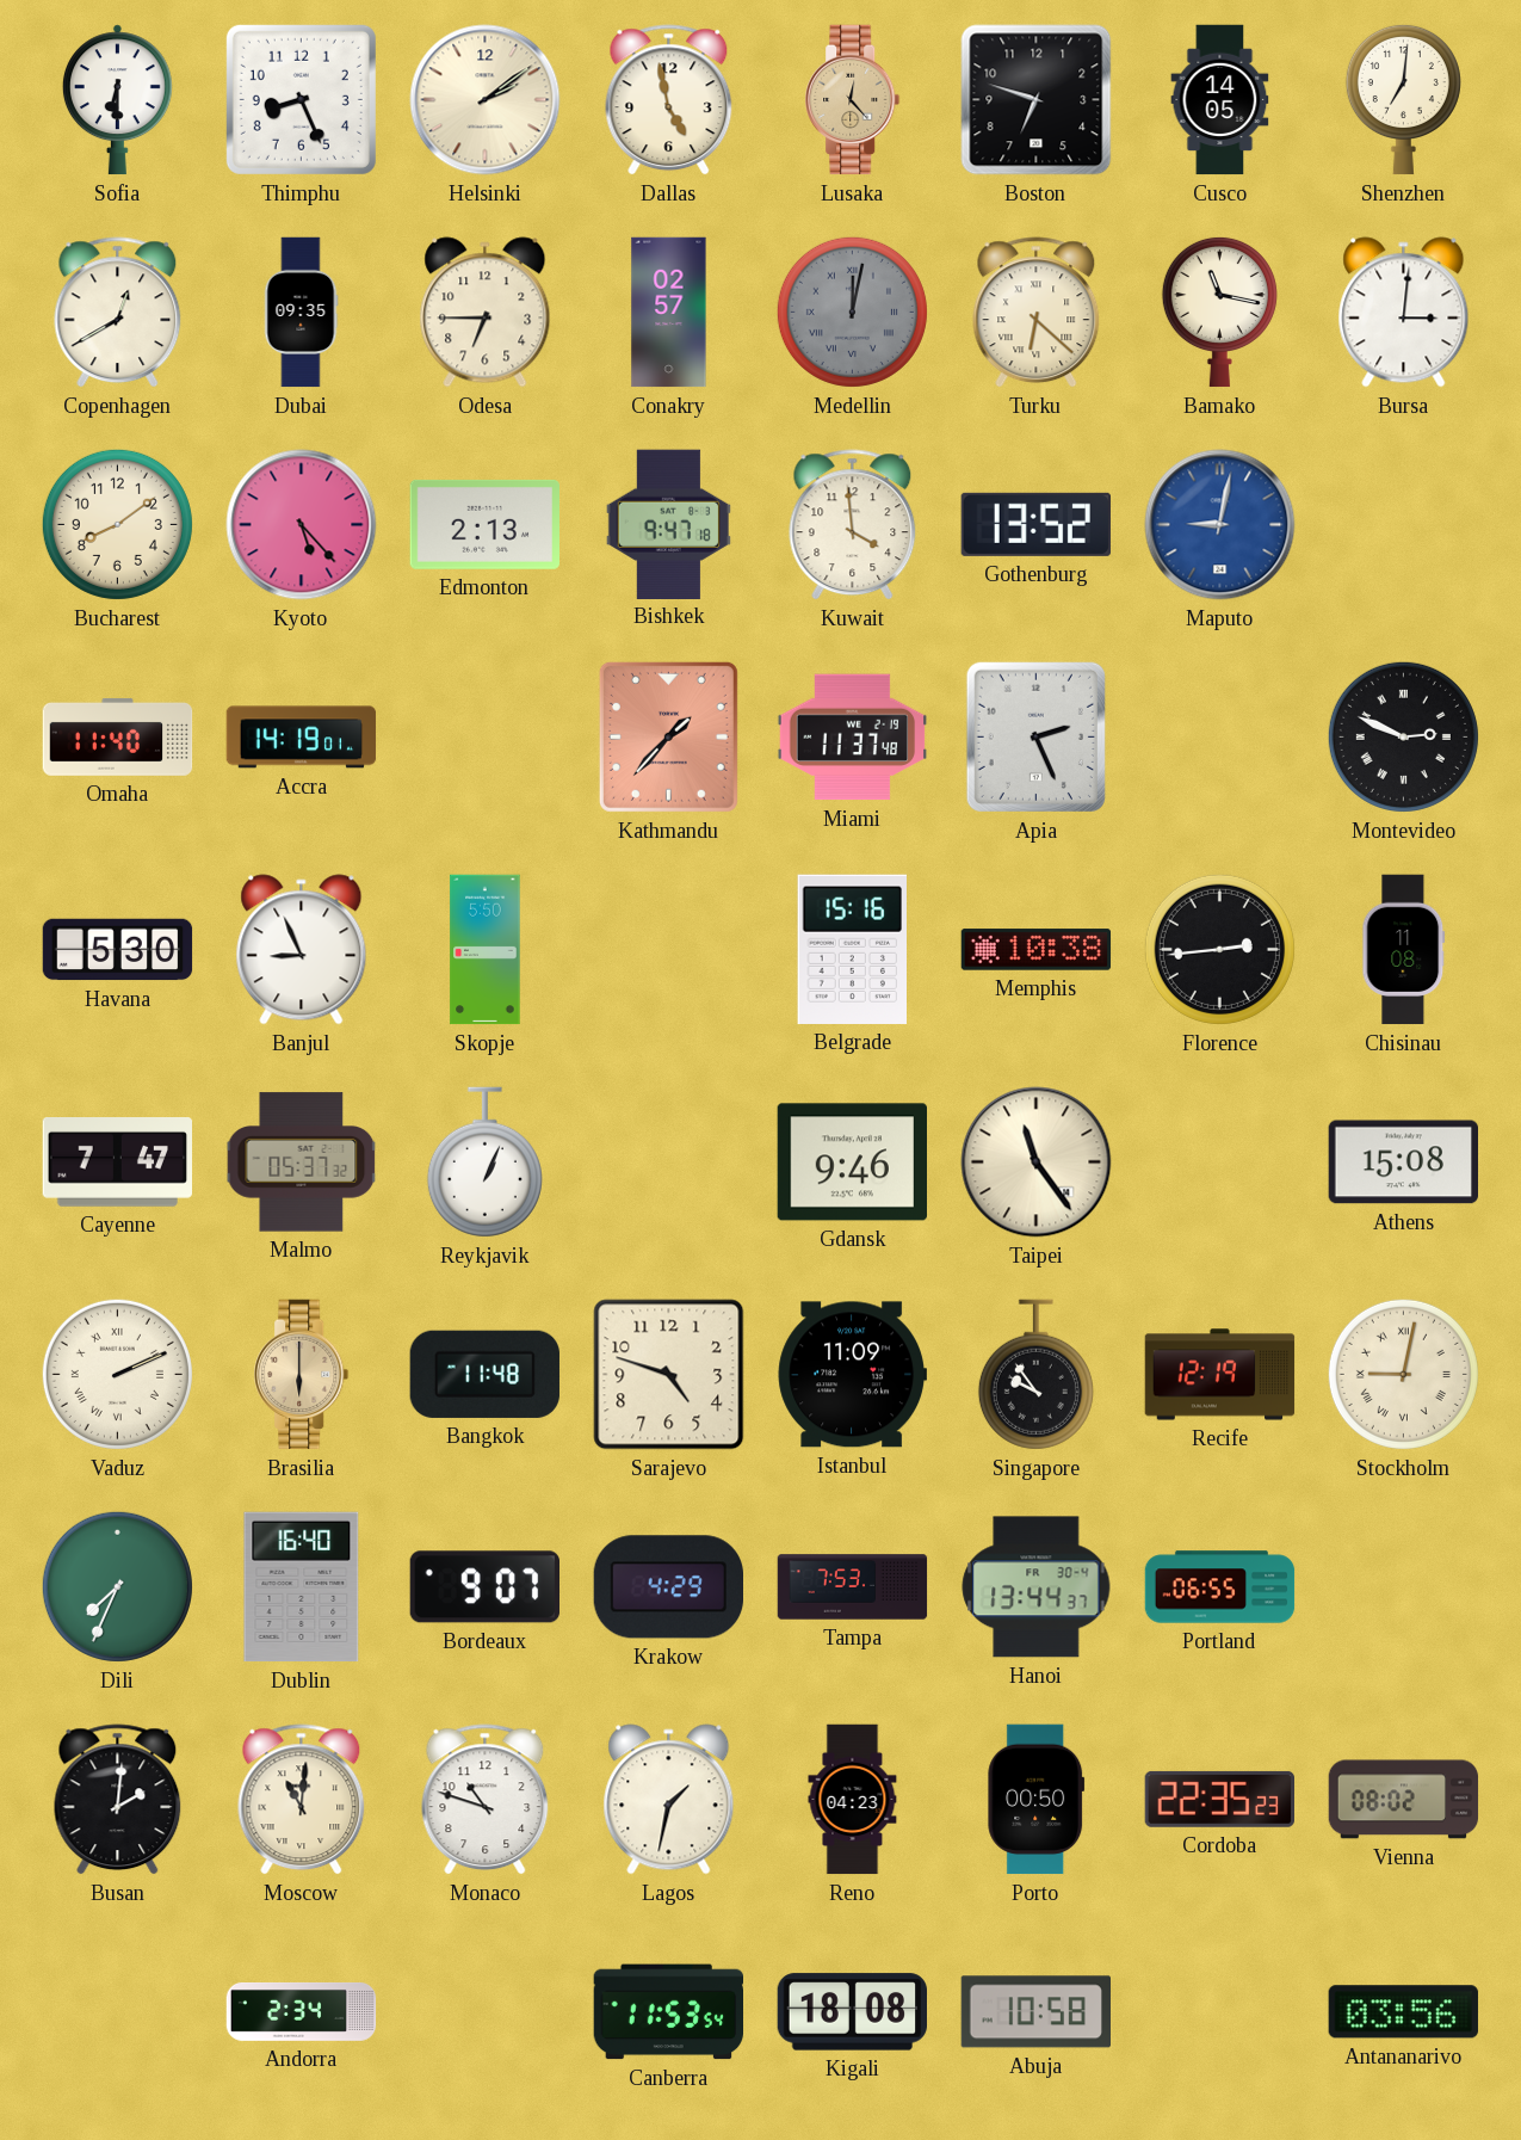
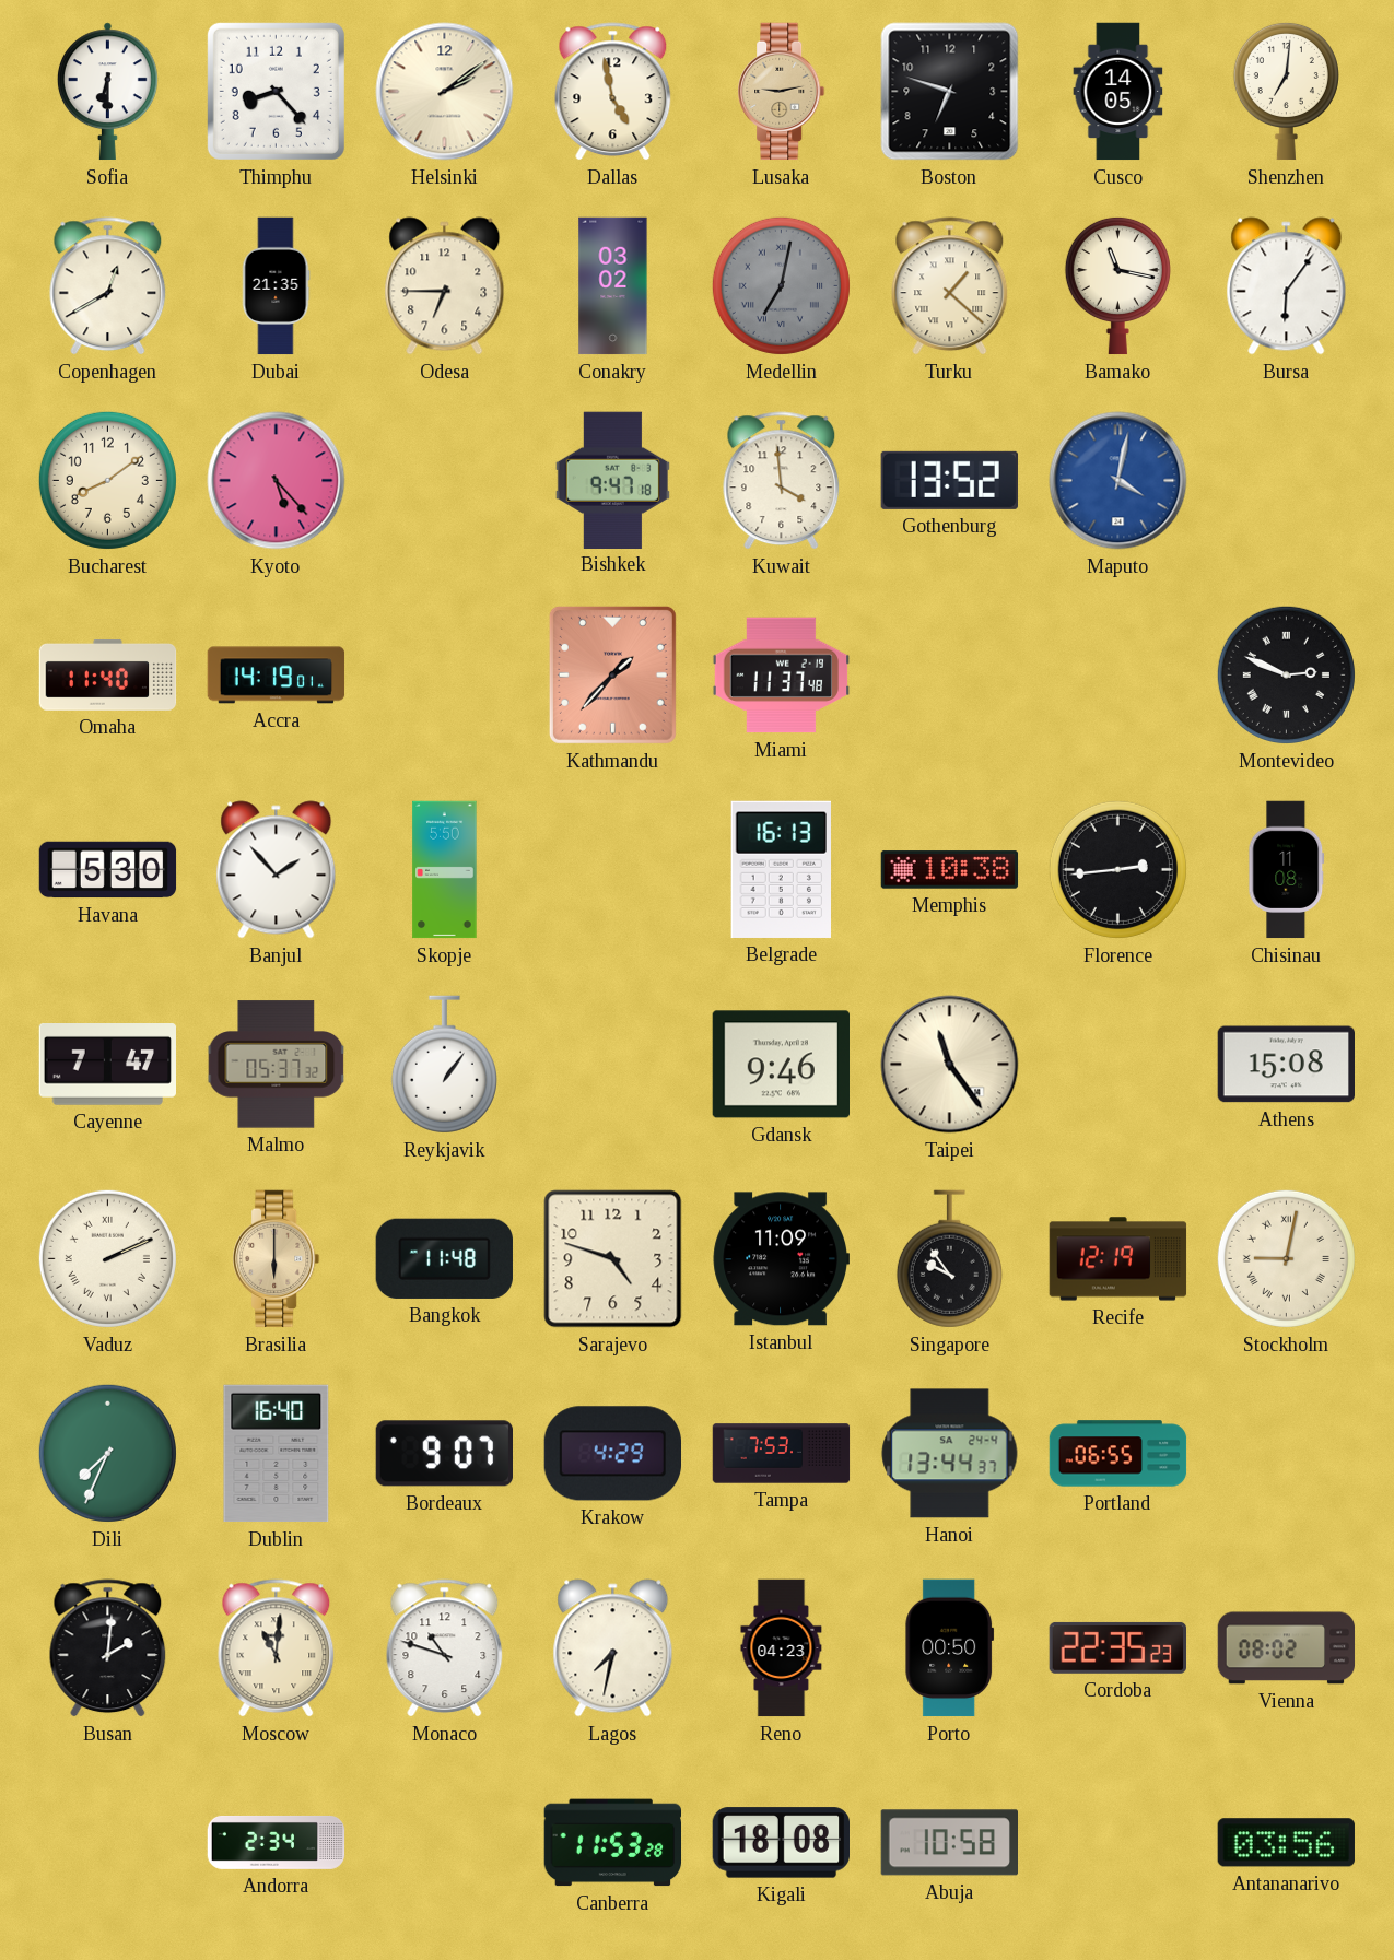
Thimphu: 8:26 -> 8:23
Lusaka: 12:23 -> 9:13
Dubai: 09:35 -> 21:35
Conakry: 02:57 -> 03:02
Medellin: 12:02 -> 7:02
Turku: 6:22 -> 1:22
Bursa: 3:01 -> 6:06
Edmonton: 2:13 -> none
Maputo: 9:02 -> 4:02
Apia: 2:26 -> none
Banjul: 8:56 -> 1:53
Belgrade: 15:16 -> 16:13
Reykjavik: 1:04 -> 1:06
Hanoi date: FR 30-4 -> SA 24-4
Lagos: 1:32 -> 7:32
Canberra: 11:53:54 -> 11:53:28
